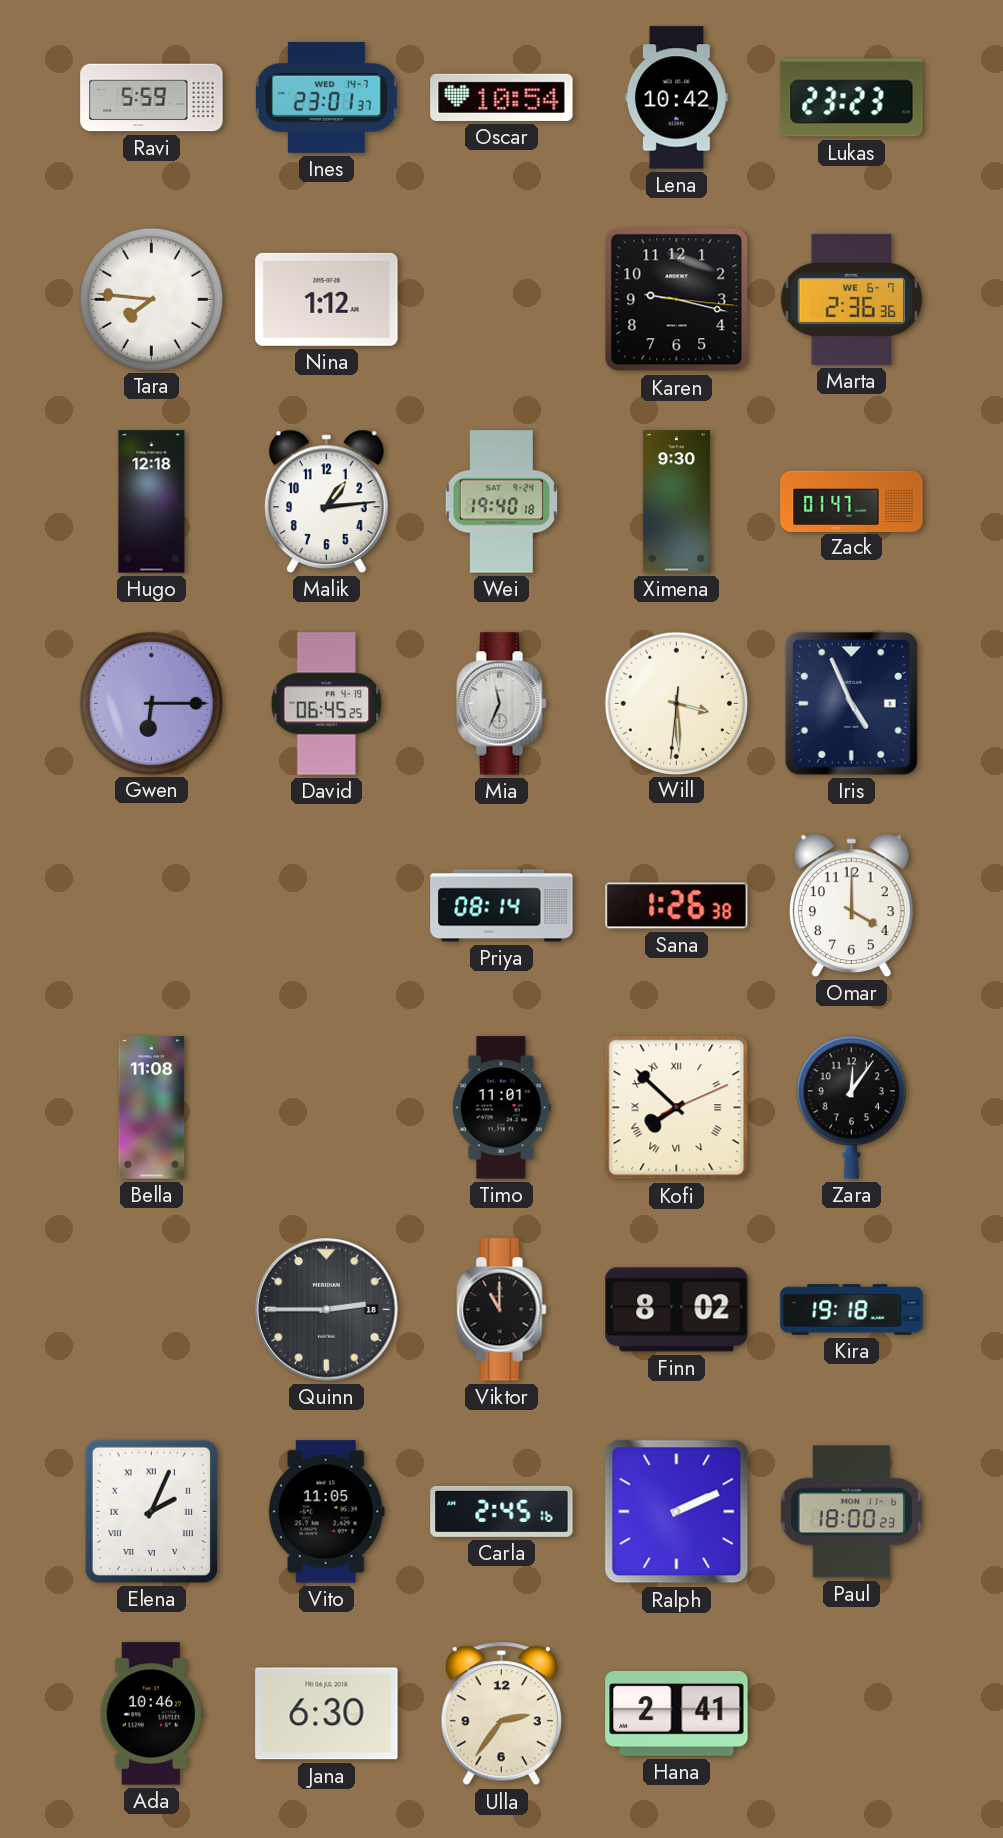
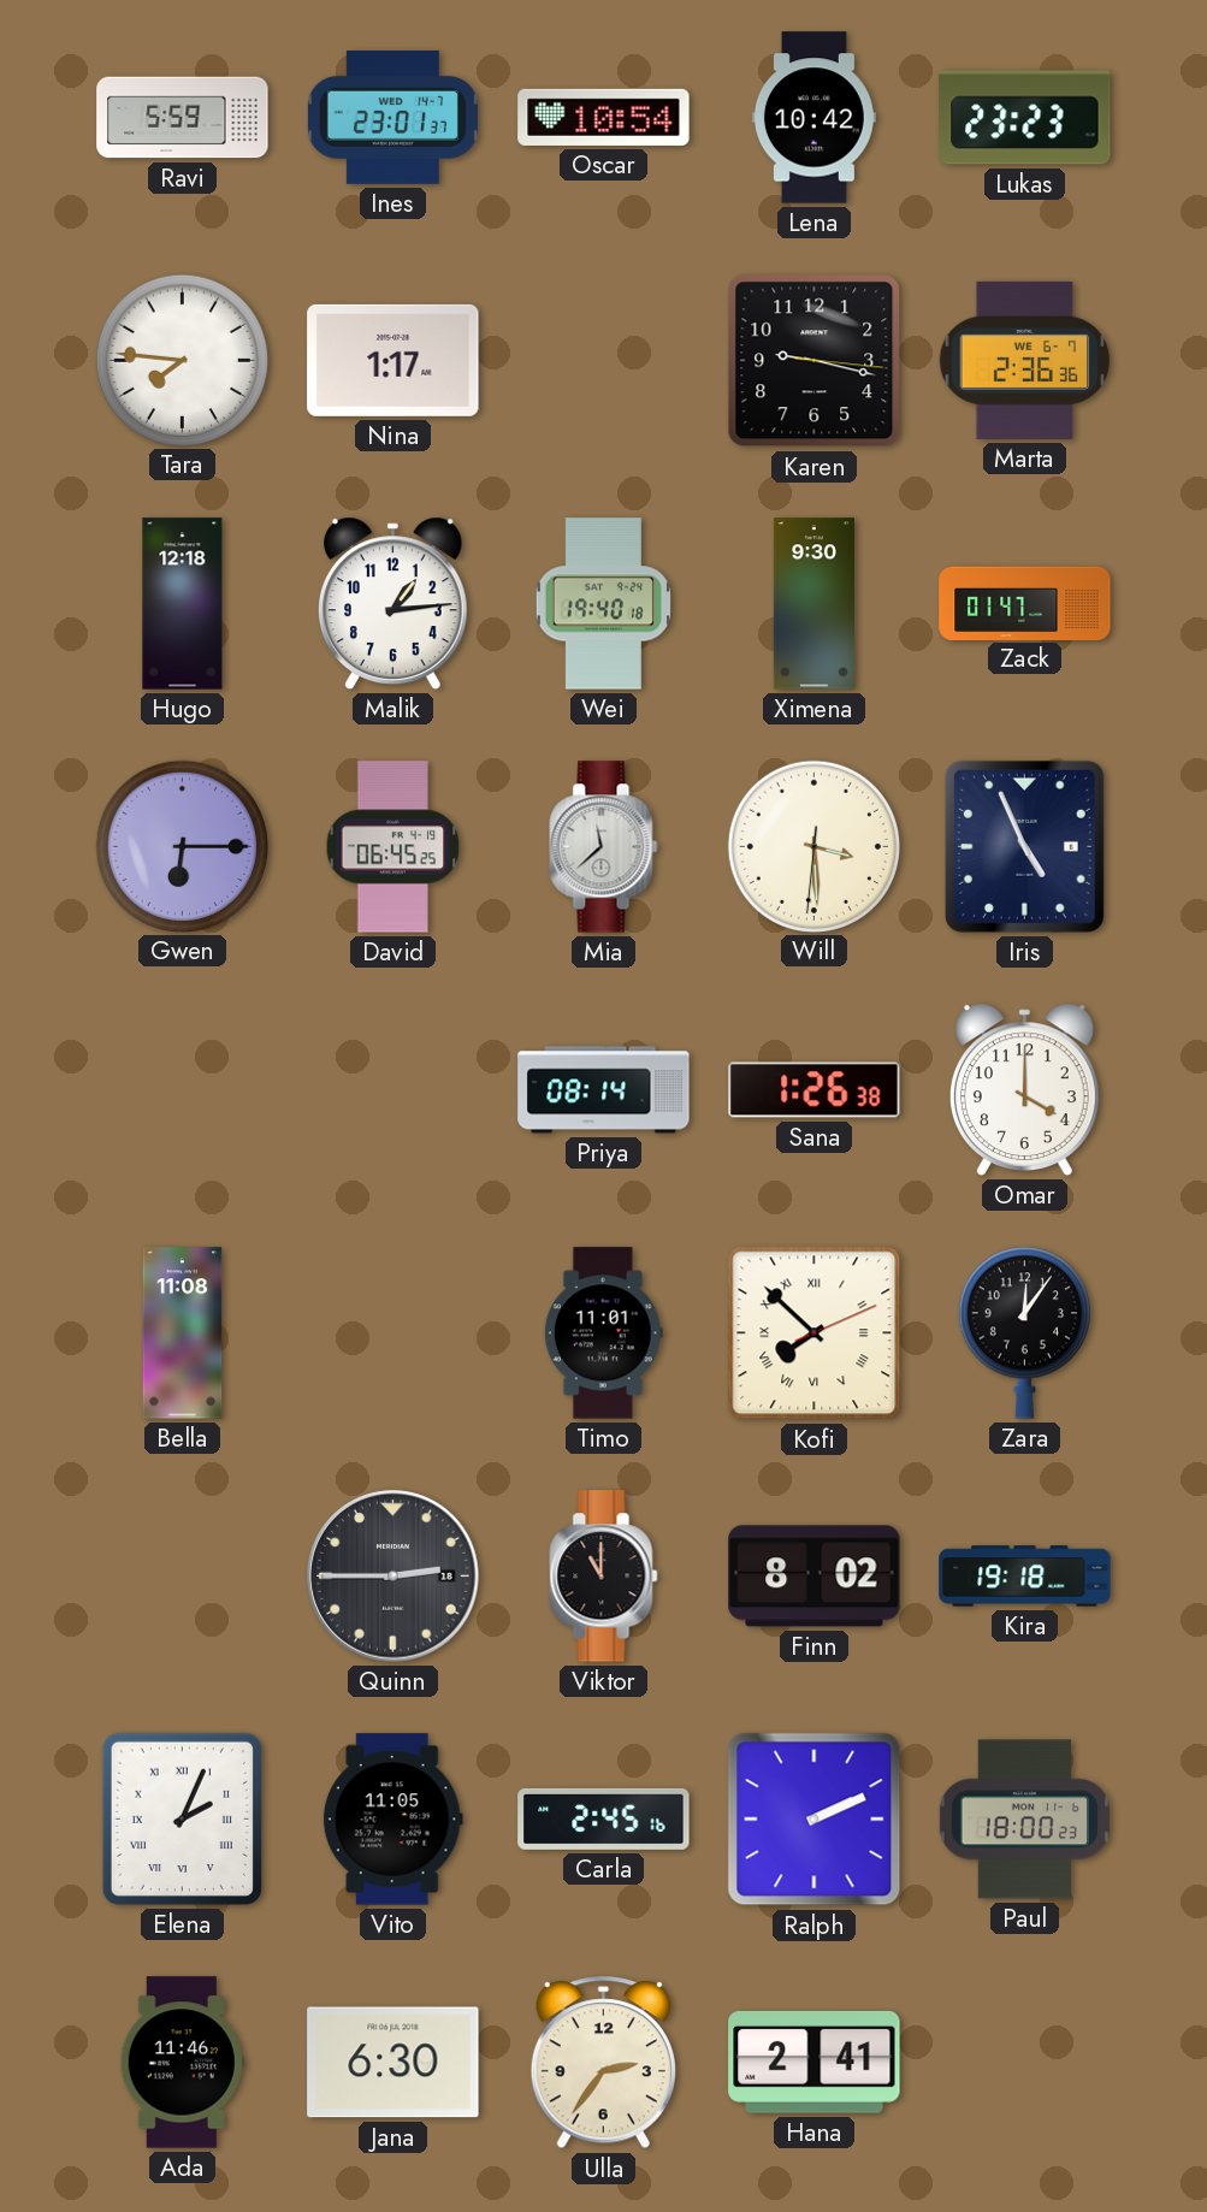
Nina: 1:12 -> 1:17
Mia: 11:34 -> 11:38
Ada: 10:46 -> 11:46
